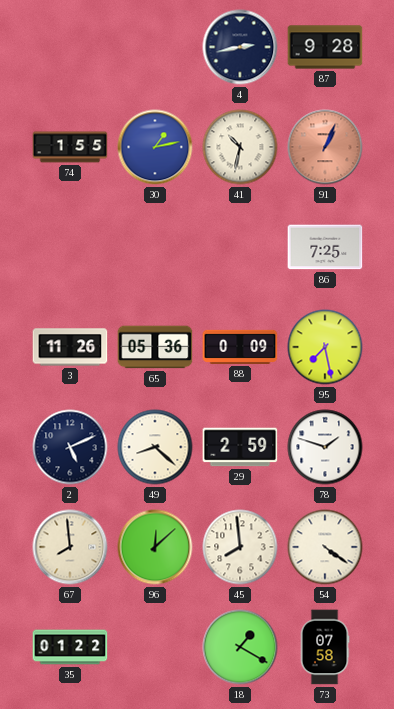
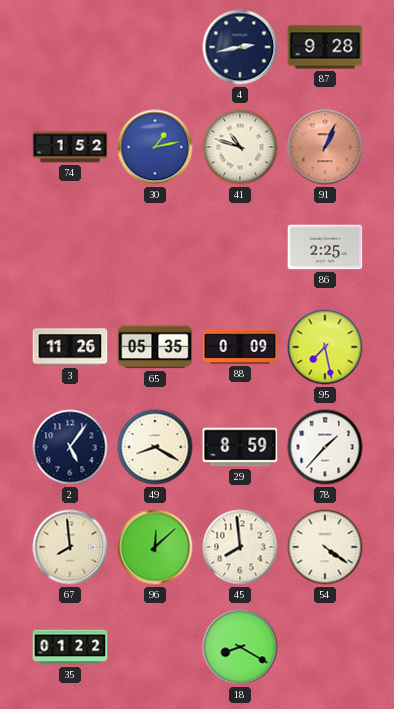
74: 1:55 -> 1:52
41: 10:32 -> 10:48
86: 7:25 -> 2:25
65: 05:36 -> 05:35
2: 5:11 -> 5:06
49: 8:22 -> 8:20
29: 2:59 -> 8:59
78: 1:48 -> 1:37
18: 1:20 -> 8:20
73: 07:58 -> none
